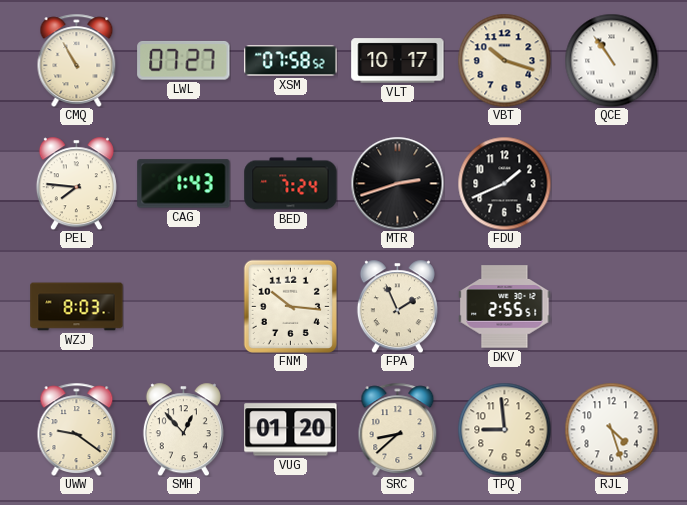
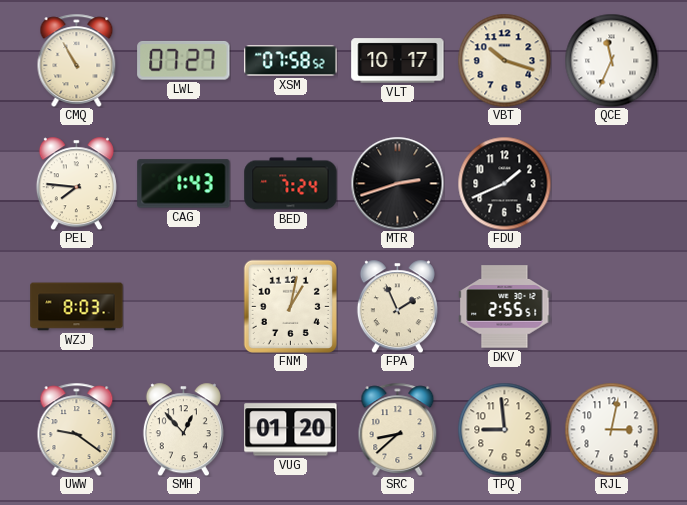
QCE: 10:54 -> 11:34
FNM: 10:16 -> 1:02
RJL: 4:27 -> 3:02
